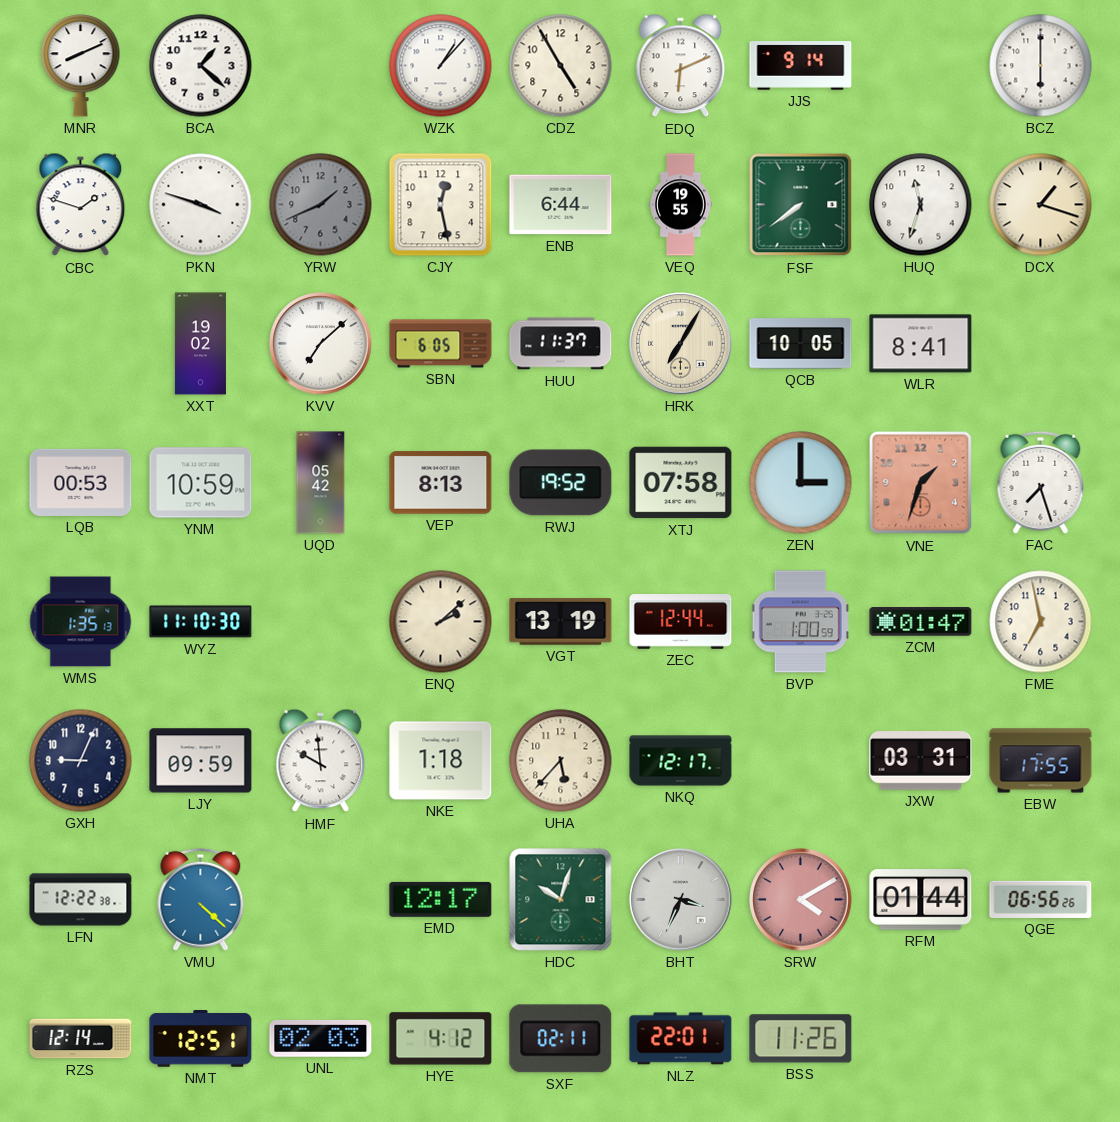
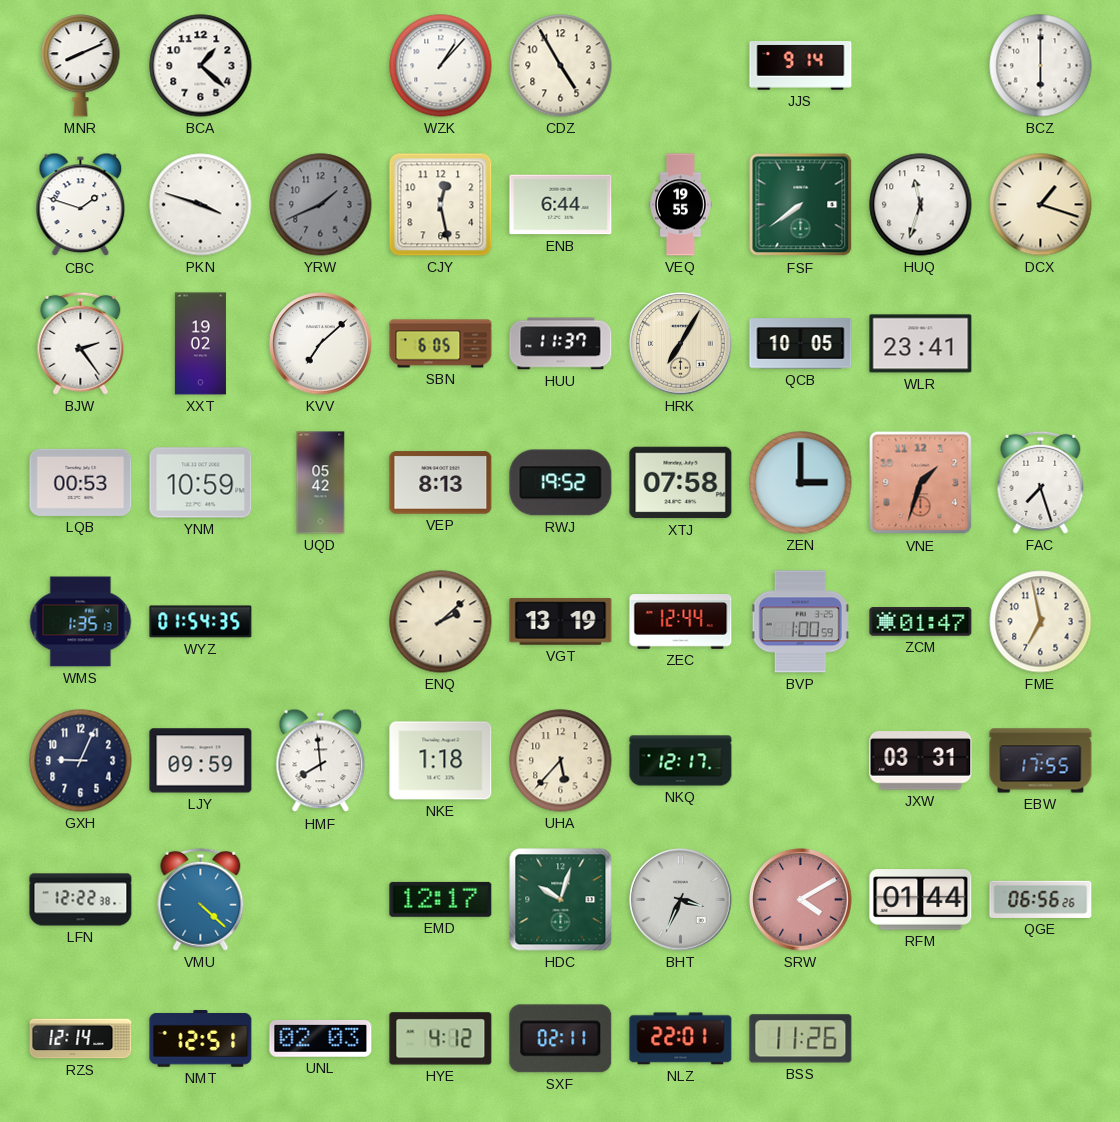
EDQ: 6:11 -> none
BJW: none -> 2:24
WLR: 8:41 -> 23:41
WYZ: 11:10 -> 01:54
HMF: 9:59 -> 7:59
